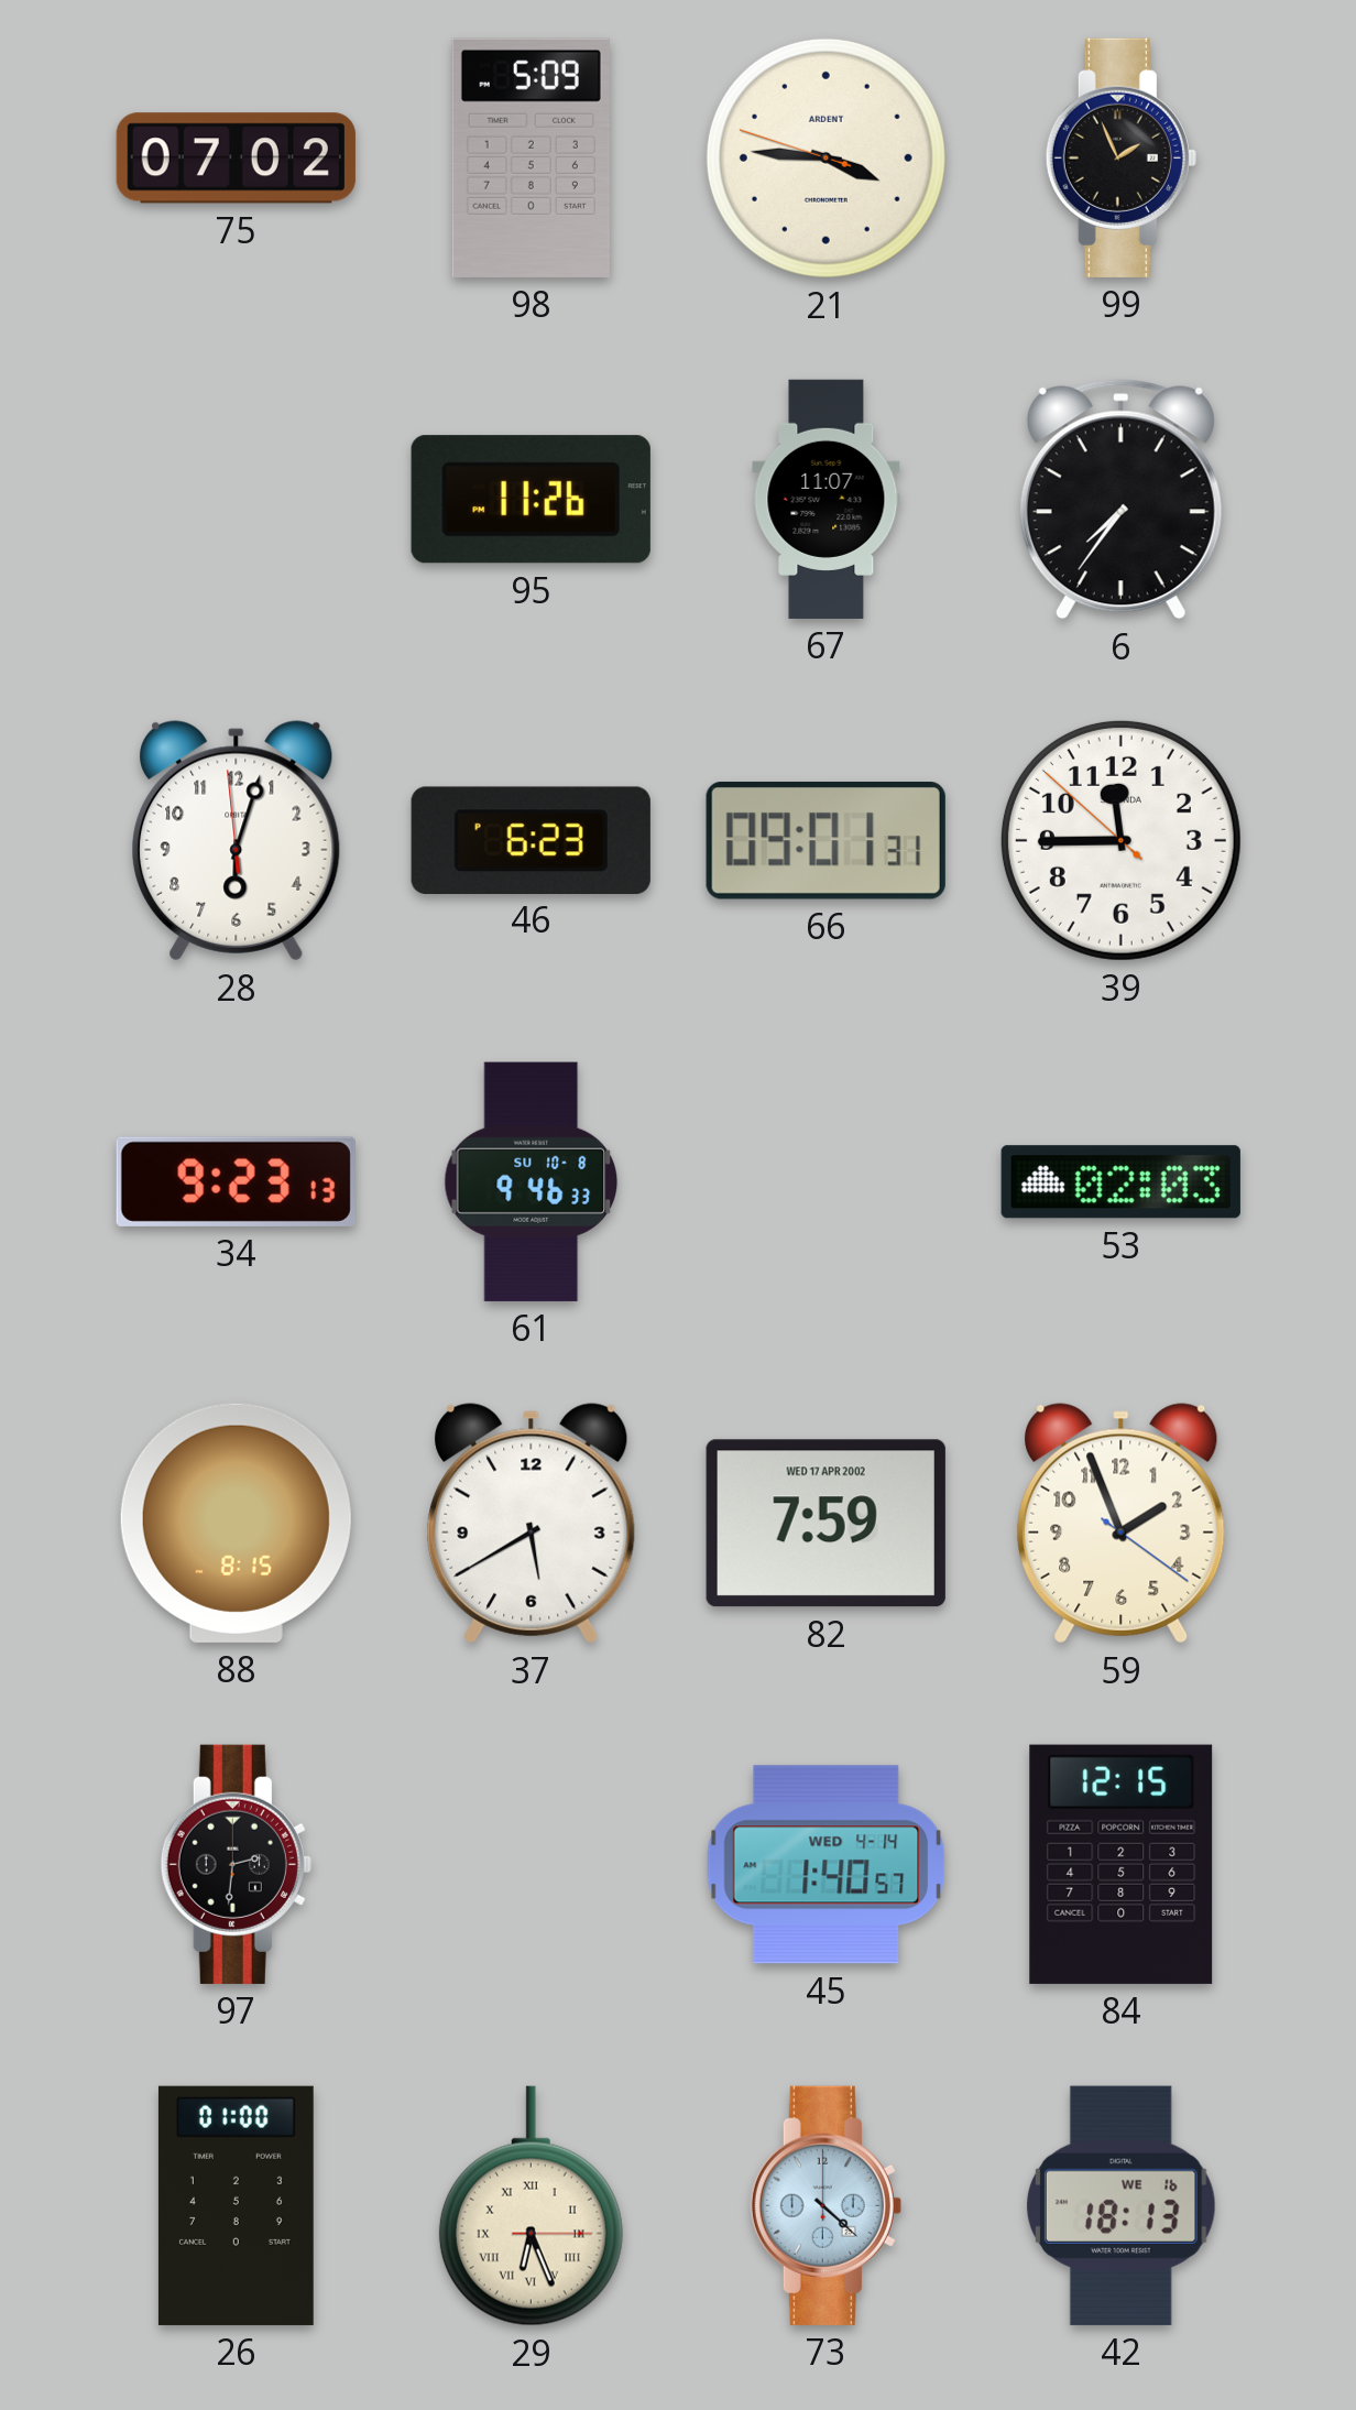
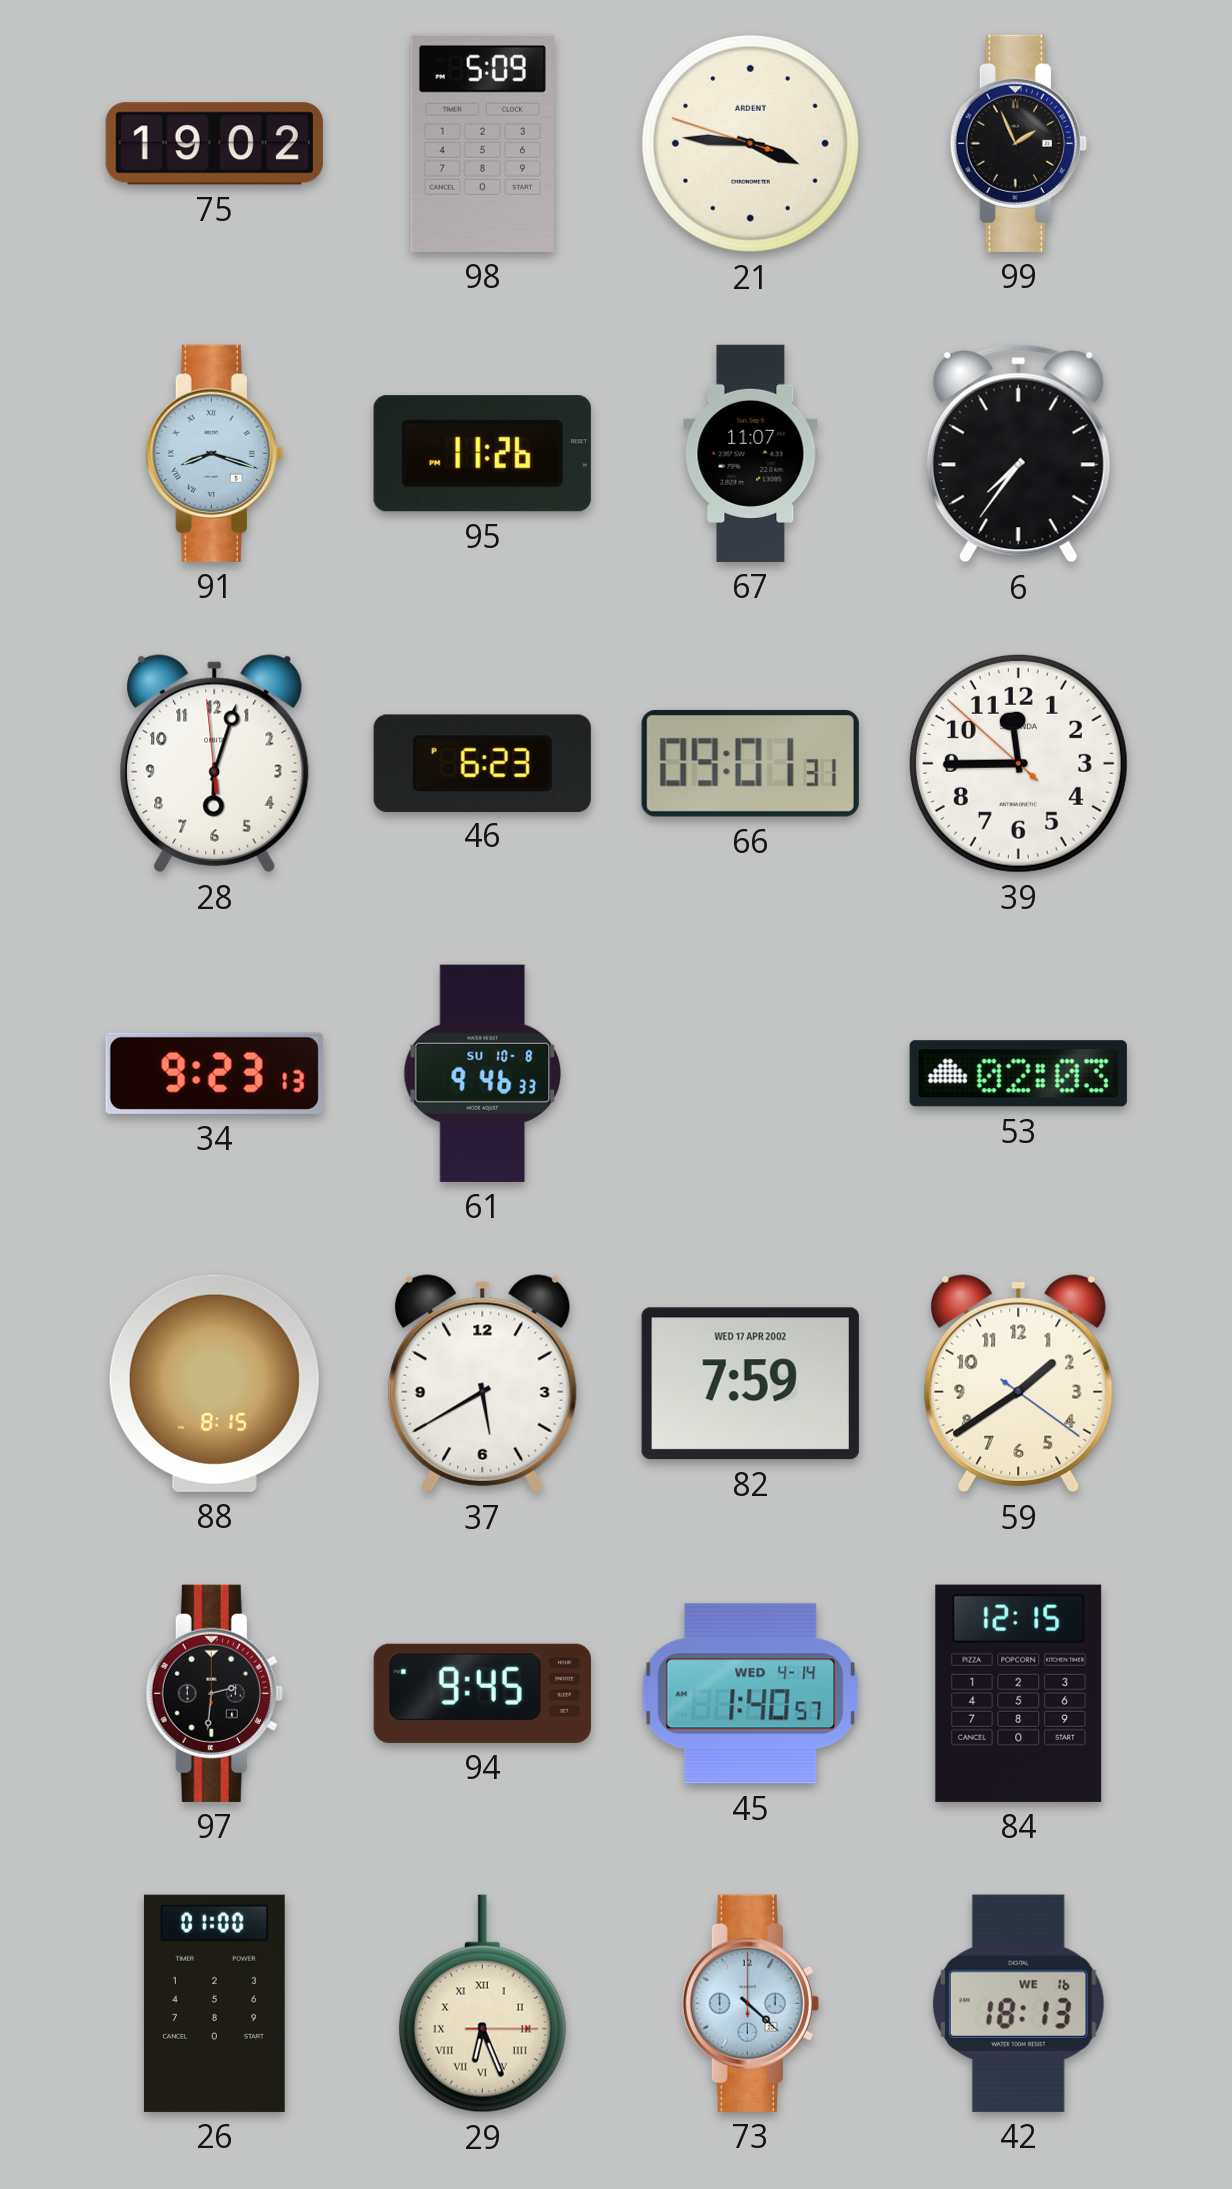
75: 07:02 -> 19:02
91: none -> 8:18
59: 1:56 -> 1:39
94: none -> 9:45
